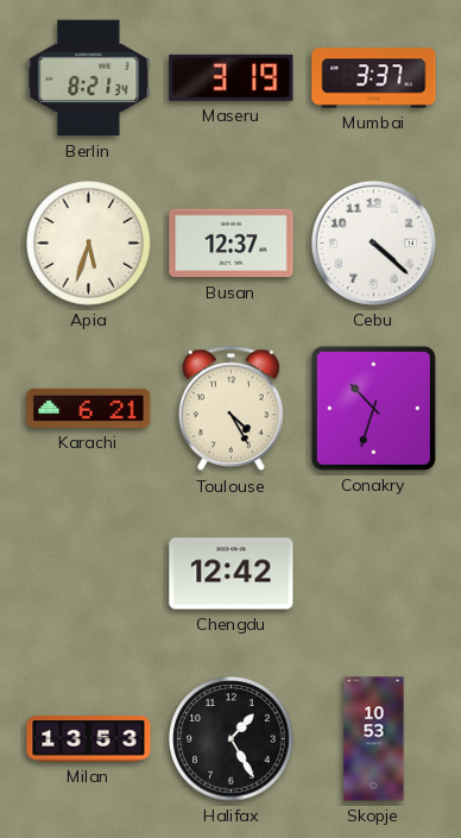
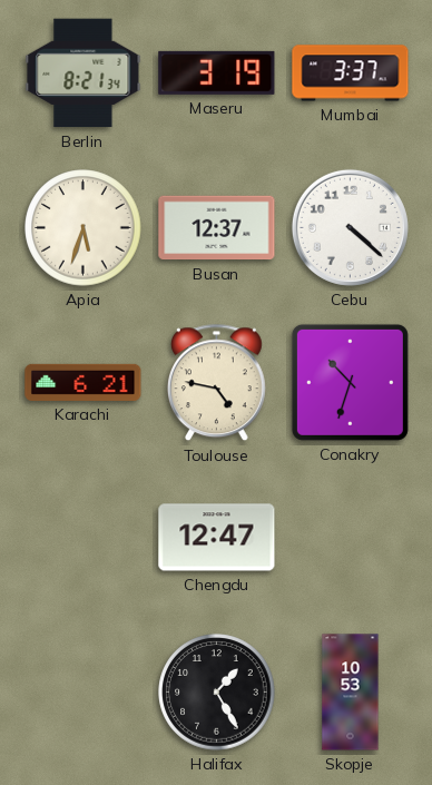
Toulouse: 4:25 -> 4:47
Chengdu: 12:42 -> 12:47
Milan: 13:53 -> none
